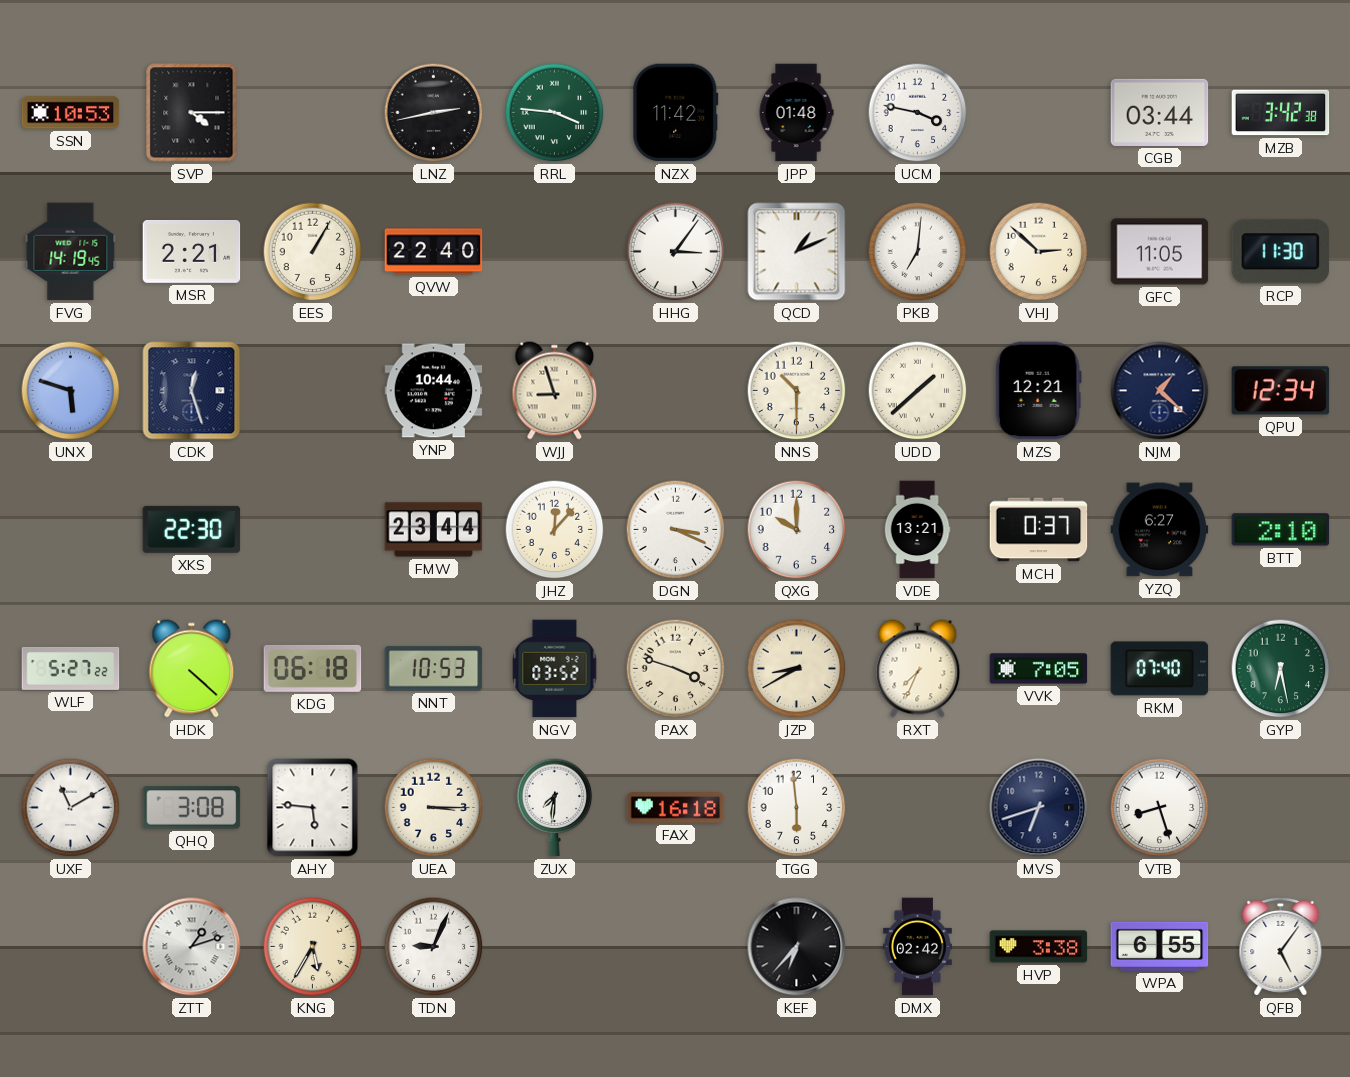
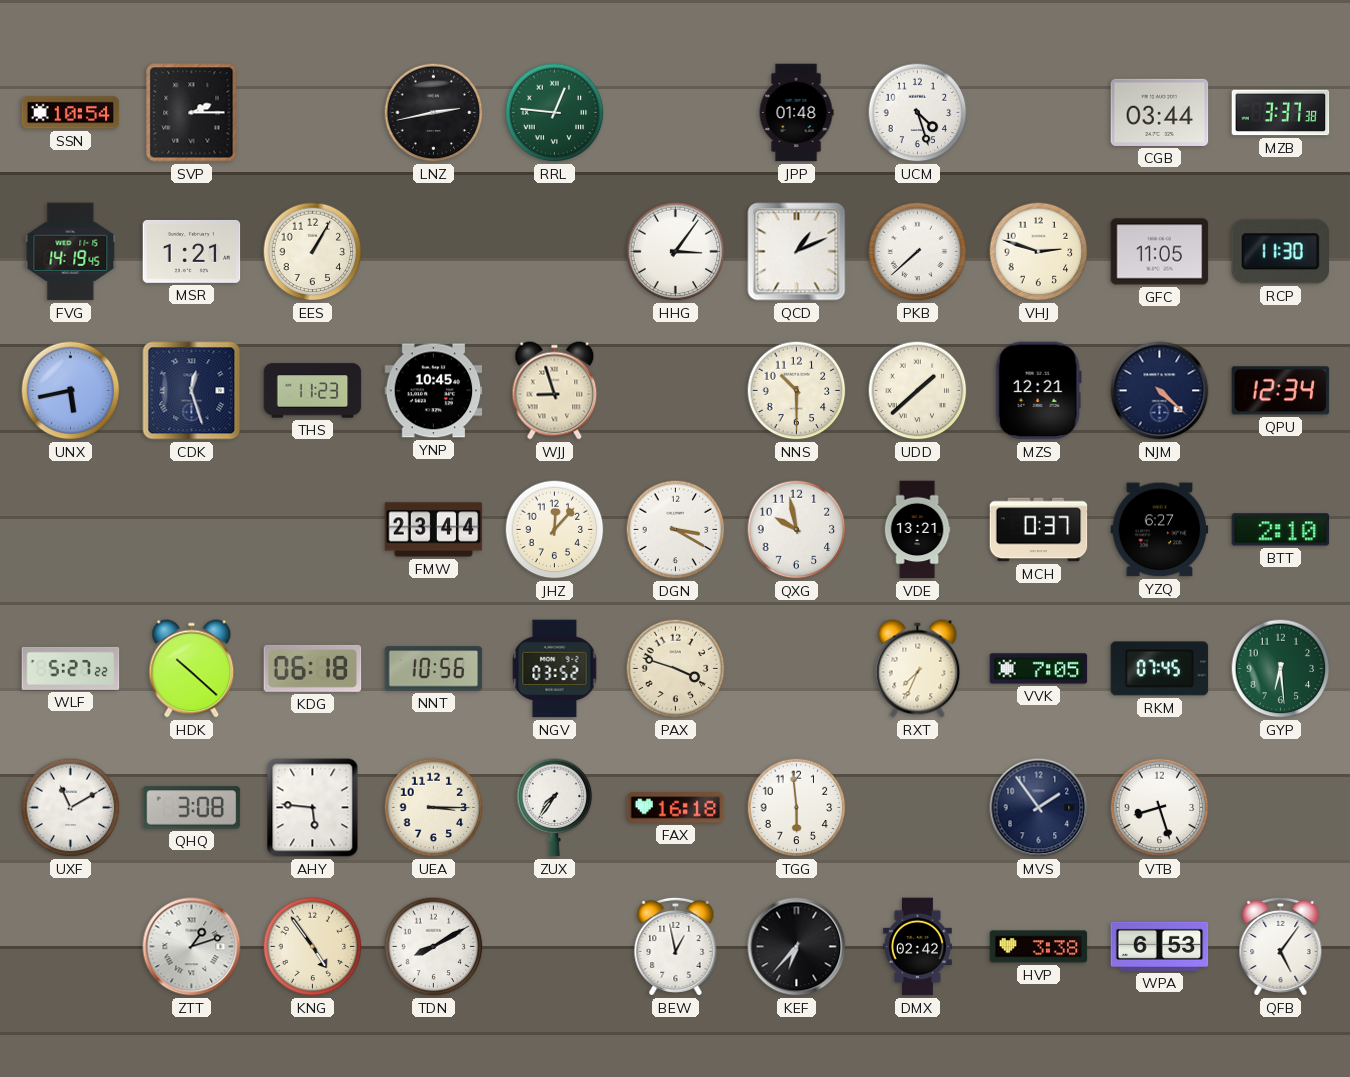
SSN: 10:53 -> 10:54
SVP: 4:15 -> 2:15
RRL: 3:46 -> 12:46
NZX: 11:42 -> none
UCM: 3:47 -> 4:27
MZB: 3:42 -> 3:37
MSR: 2:21 -> 1:21
QVW: 22:40 -> none
PKB: 7:01 -> 7:38
VHJ: 2:52 -> 2:48
UNX: 5:48 -> 5:43
THS: none -> 11:23
YNP: 10:44 -> 10:45
NJM: 1:22 -> 4:22
XKS: 22:30 -> none
DGN: 3:19 -> 3:20
QXG: 10:00 -> 9:58
HDK: 4:22 -> 10:22
NNT: 10:53 -> 10:56
JZP: 8:40 -> none
RKM: 07:40 -> 07:45
GYP: 6:28 -> 6:29
ZUX: 7:31 -> 7:36
MVS: 6:42 -> 1:54
KNG: 5:35 -> 4:54
TDN: 9:04 -> 8:10
BEW: none -> 12:58
WPA: 6:55 -> 6:53
